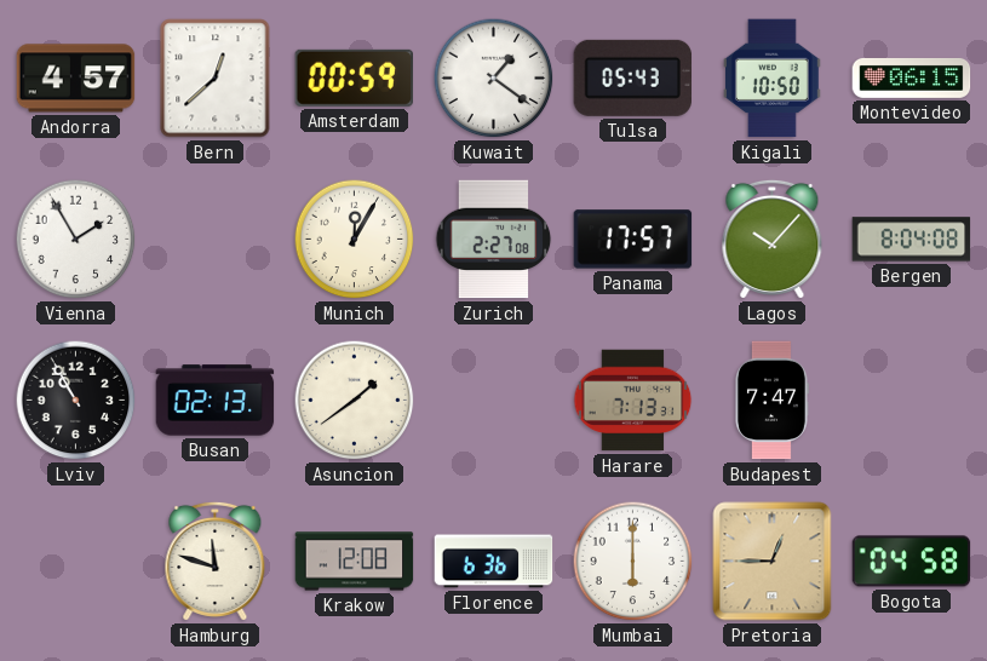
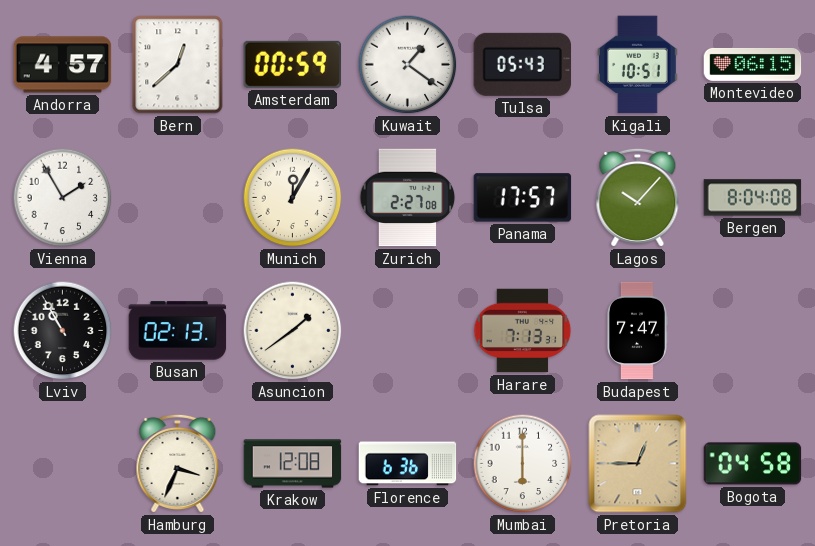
Kigali: 10:50 -> 10:51
Hamburg: 11:48 -> 3:34
